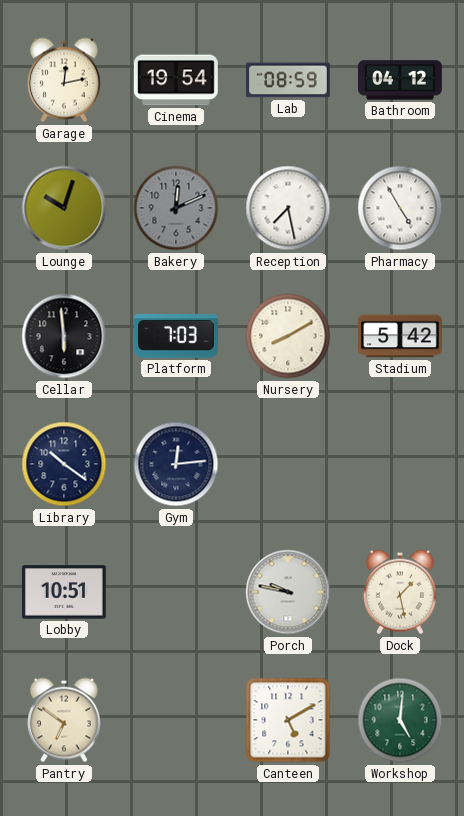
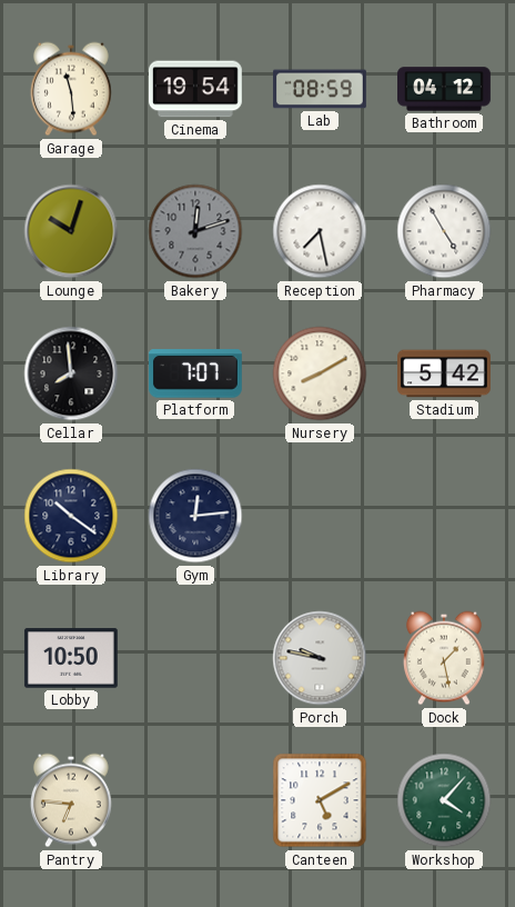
Garage: 12:13 -> 11:29
Bakery: 12:11 -> 12:12
Cellar: 5:59 -> 7:59
Platform: 7:03 -> 7:07
Lobby: 10:51 -> 10:50
Pantry: 6:51 -> 6:46
Workshop: 5:01 -> 4:07
